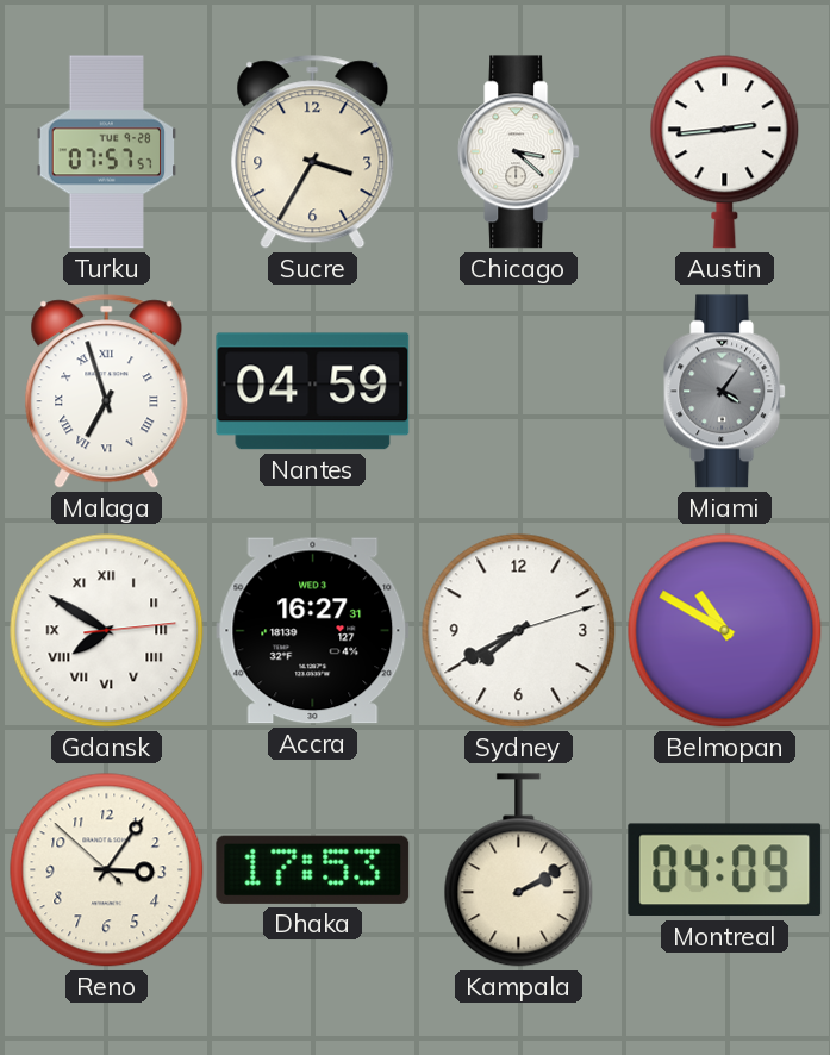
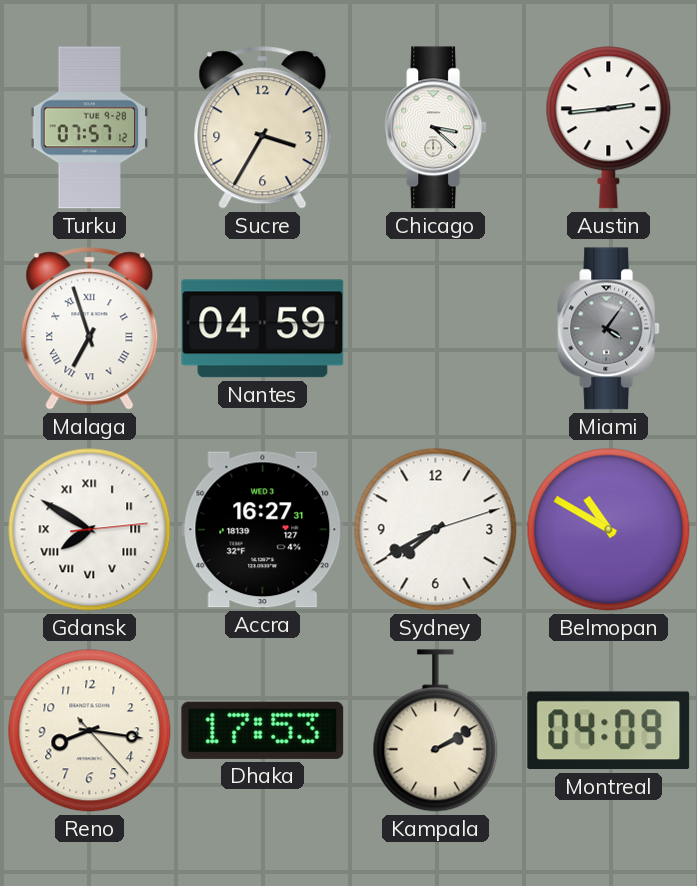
Turku: 07:57:57 -> 07:57:12
Reno: 3:05 -> 8:16
